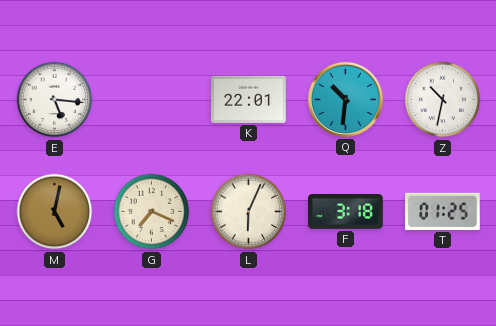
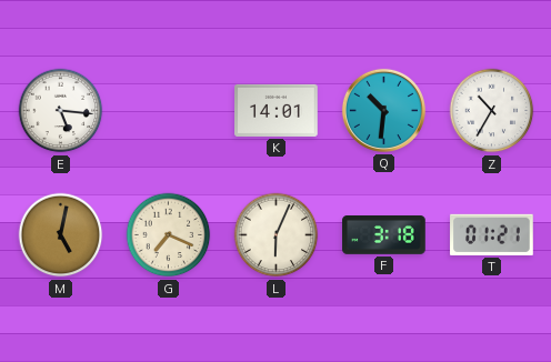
K: 22:01 -> 14:01
Z: 10:32 -> 10:35
T: 01:25 -> 01:21
